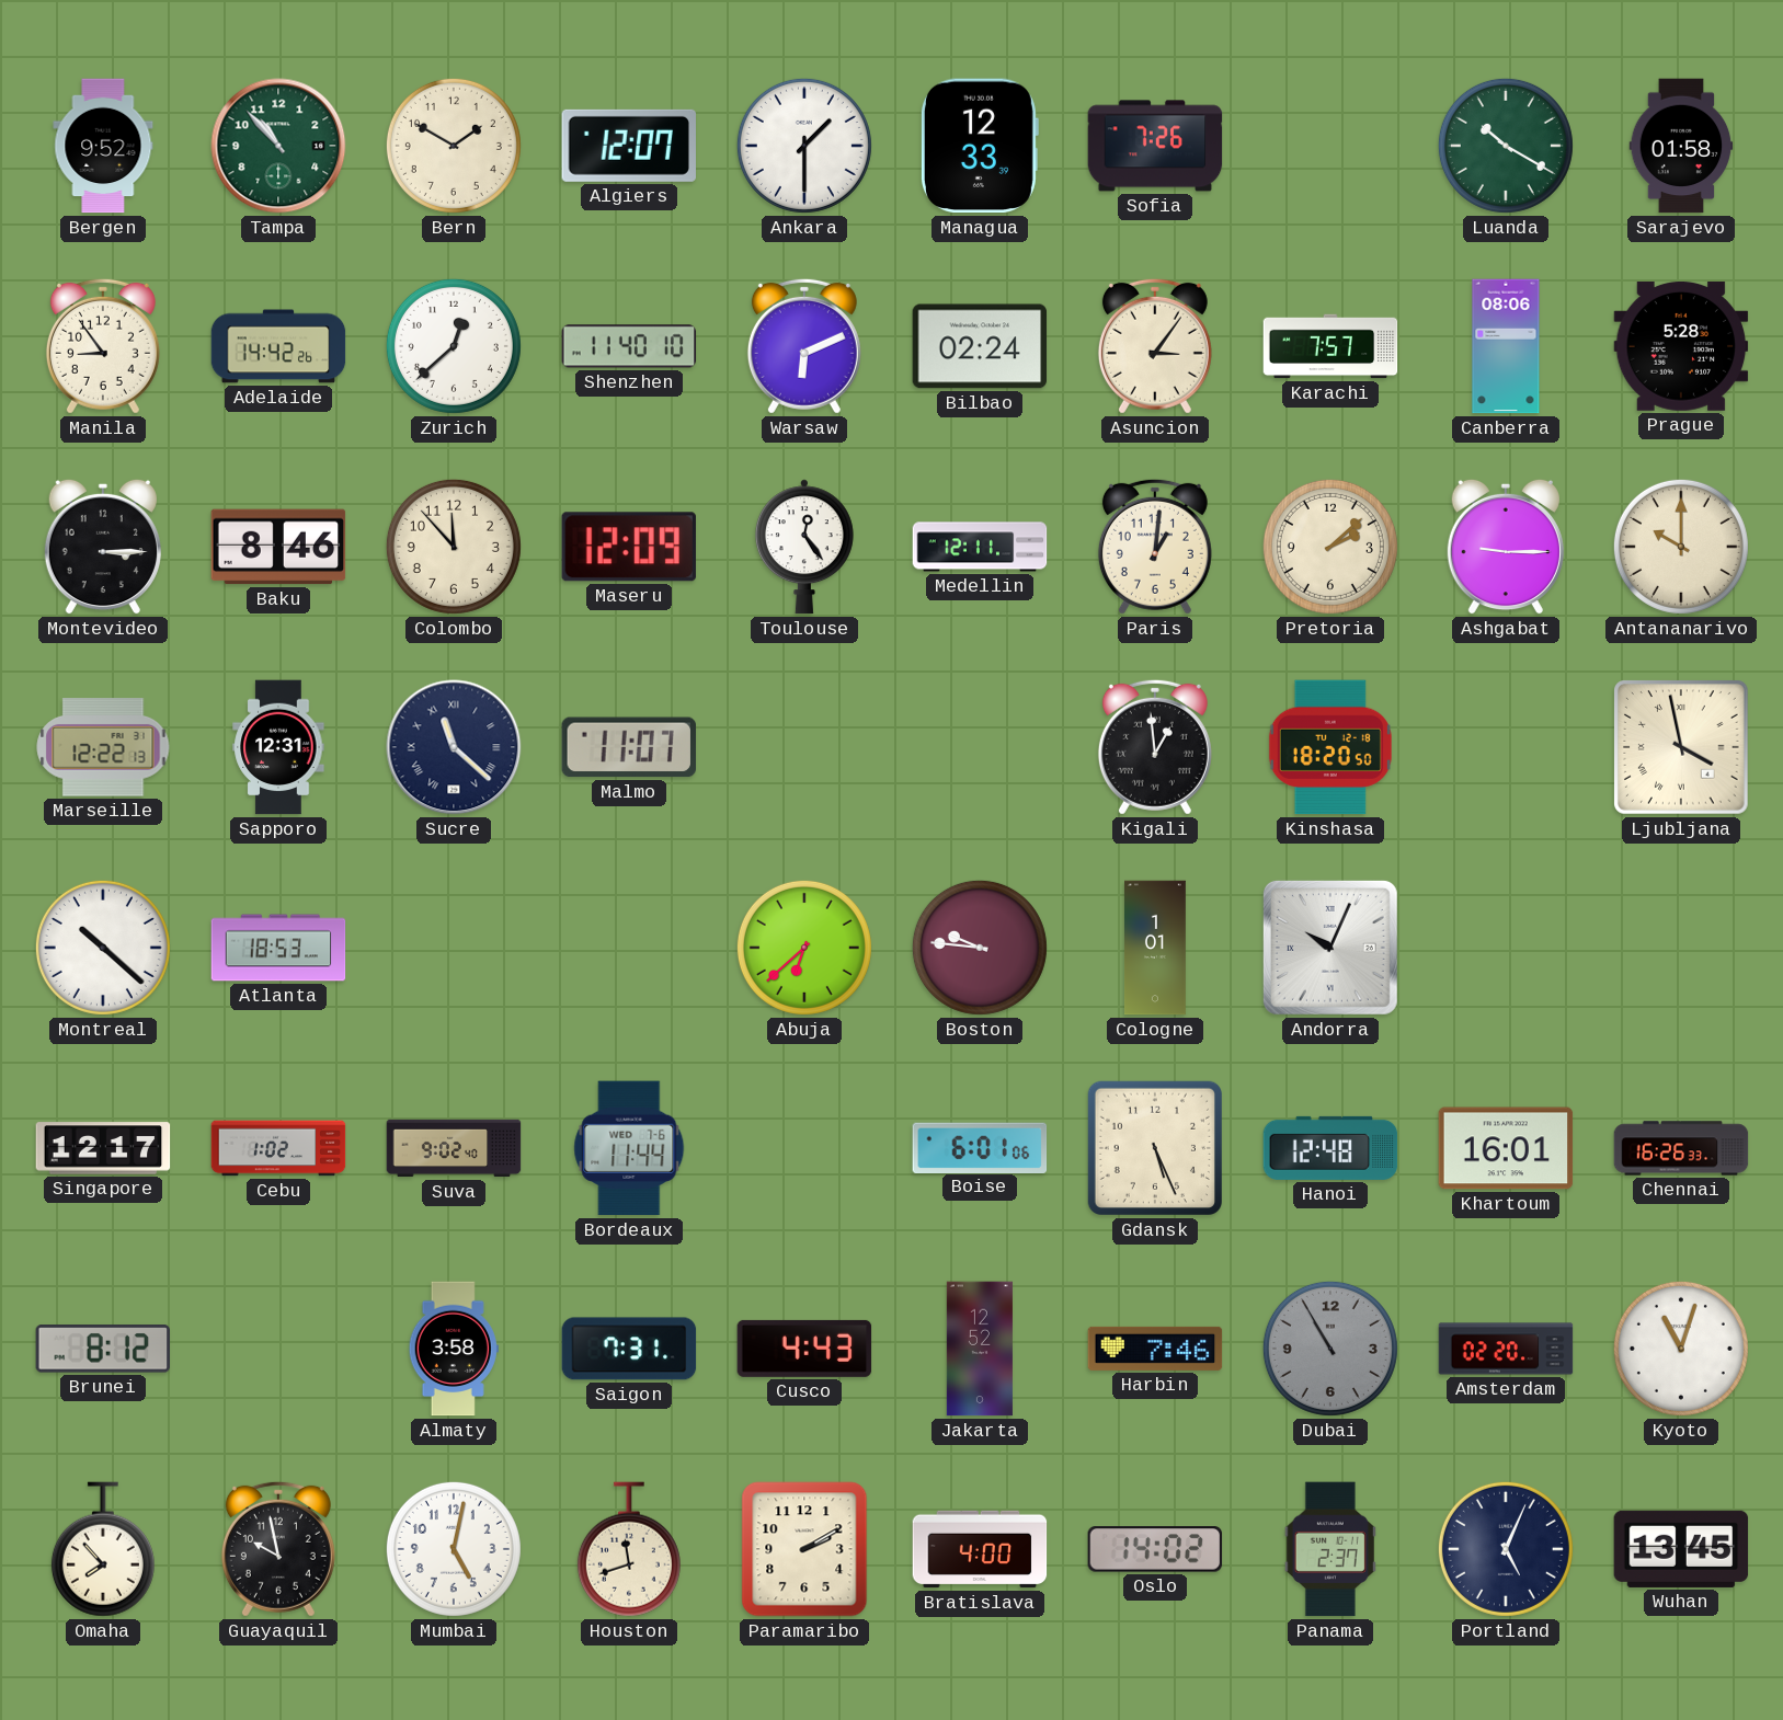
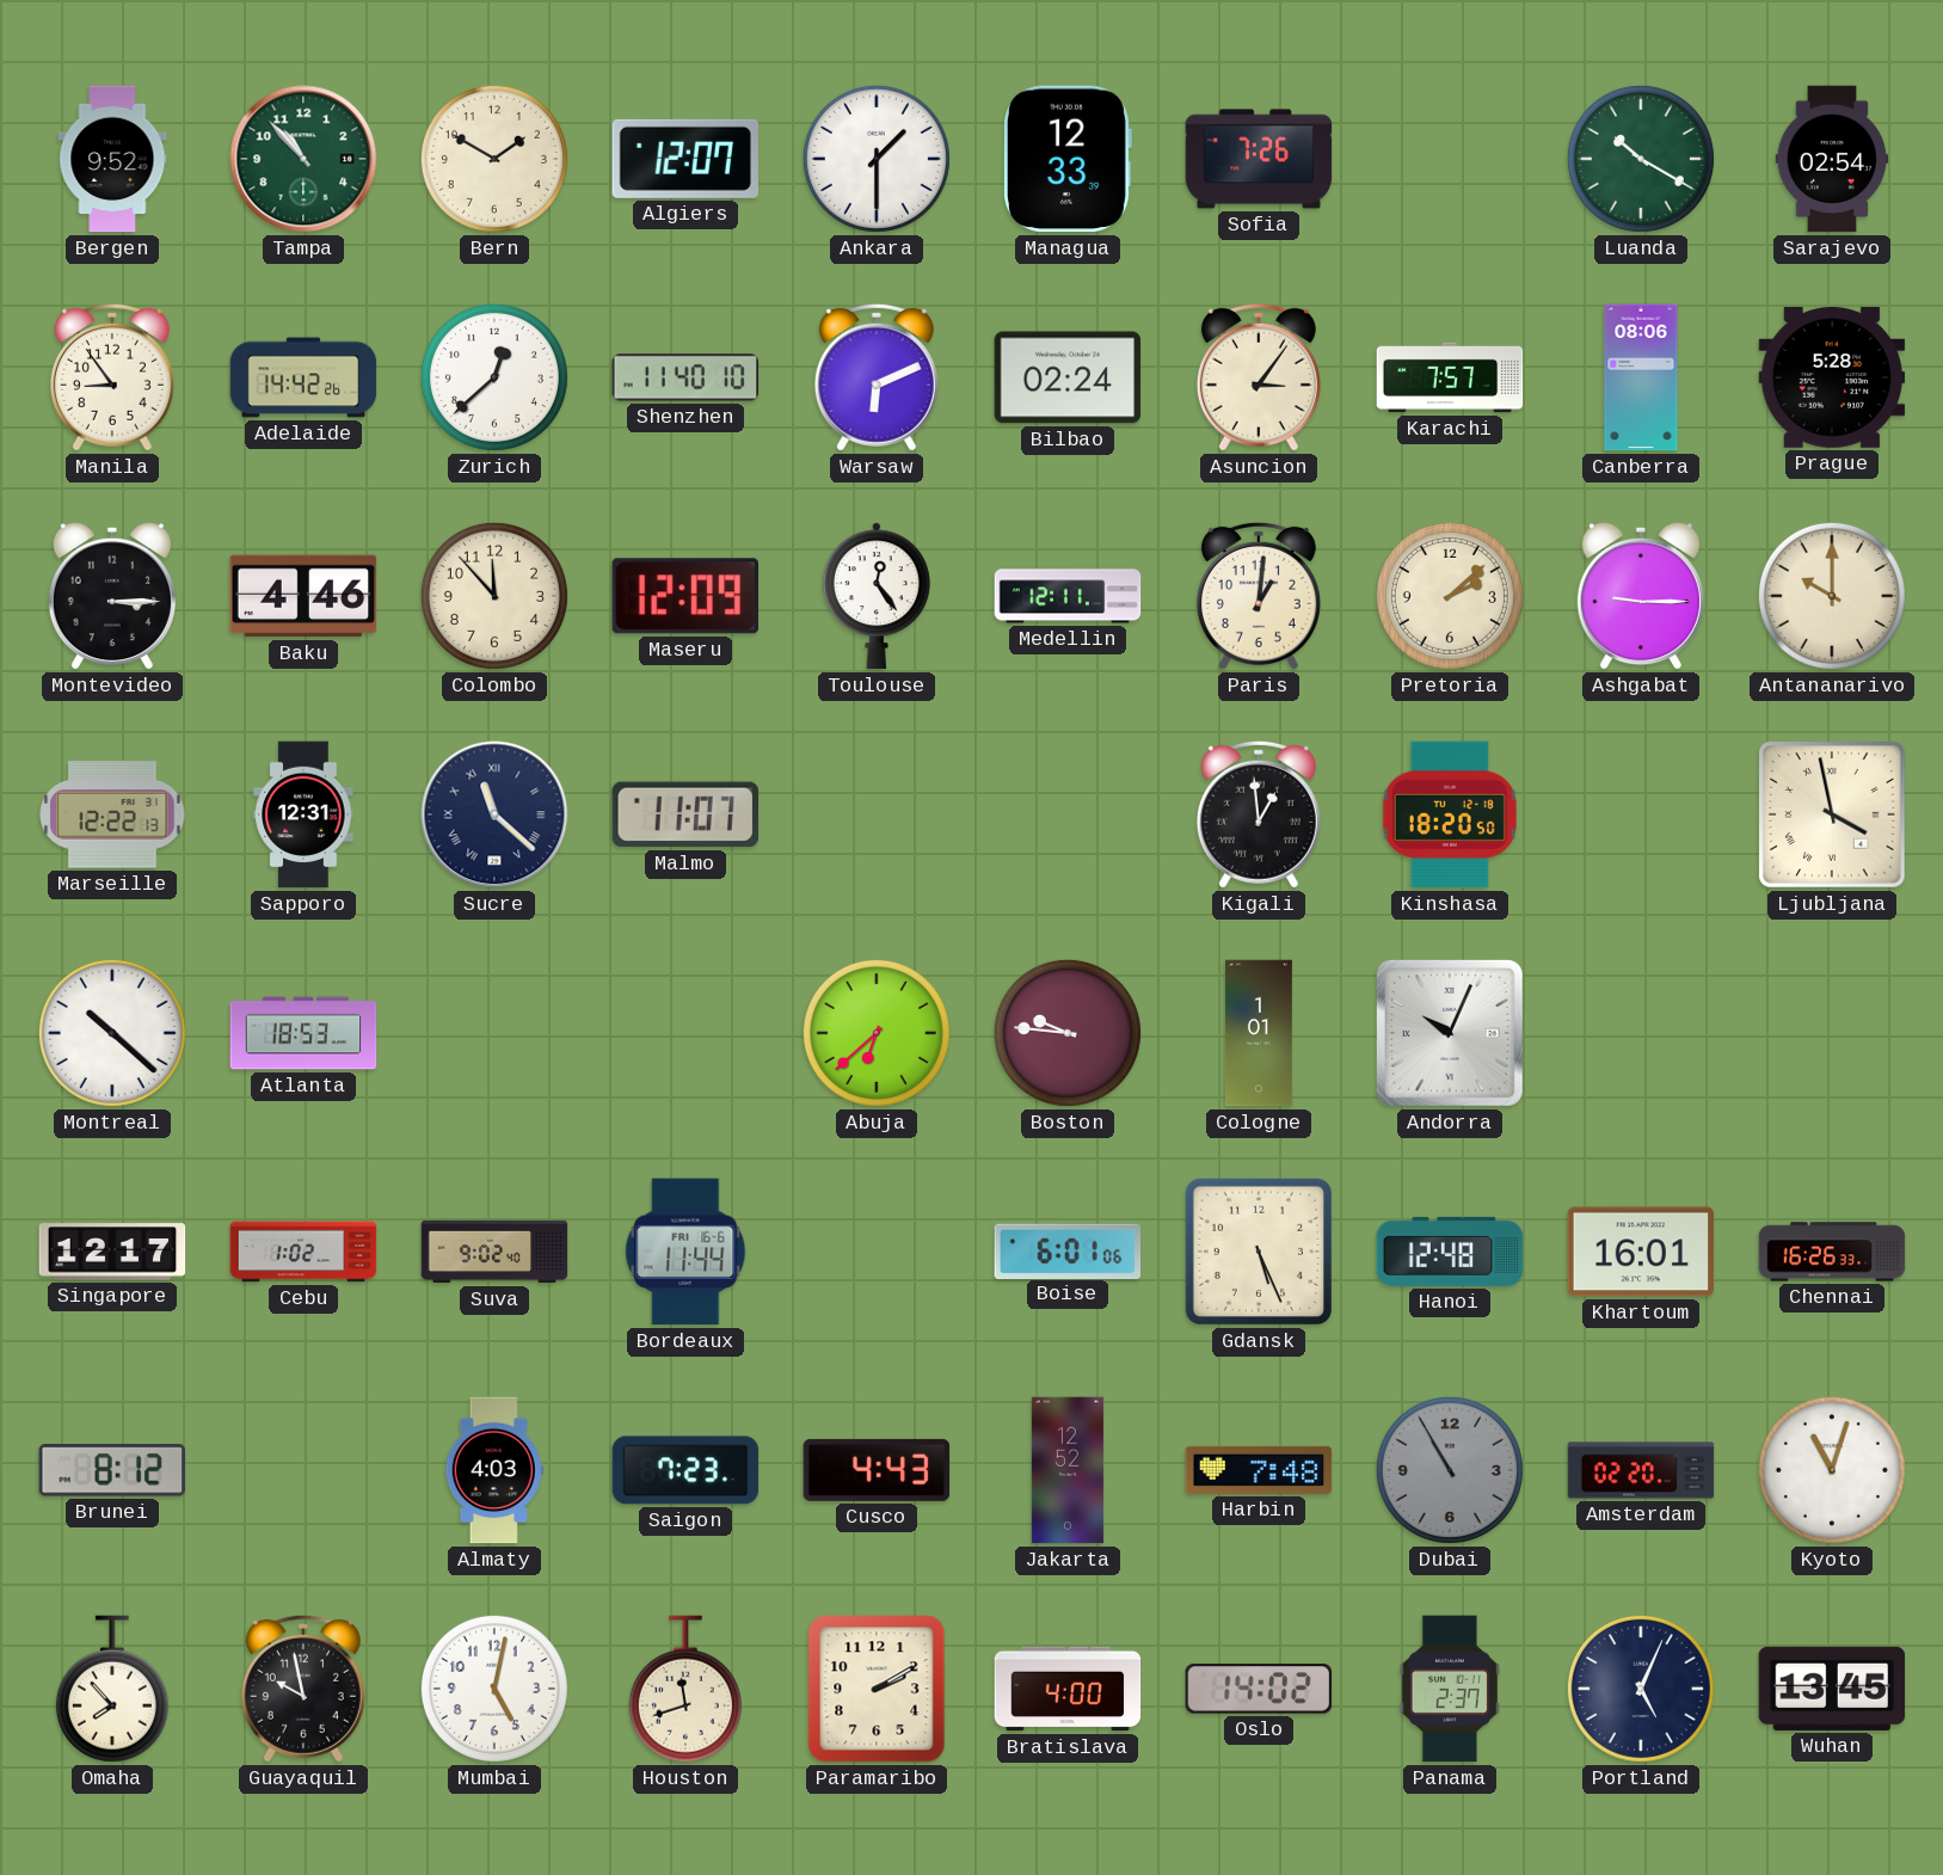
Sarajevo: 01:58 -> 02:54
Baku: 8:46 -> 4:46
Bordeaux date: WED 7-6 -> FRI 16-6
Almaty: 3:58 -> 4:03
Saigon: 7:31 -> 7:23
Harbin: 7:46 -> 7:48
